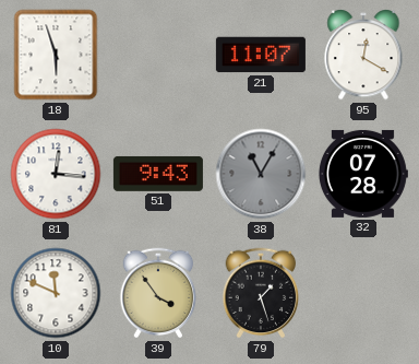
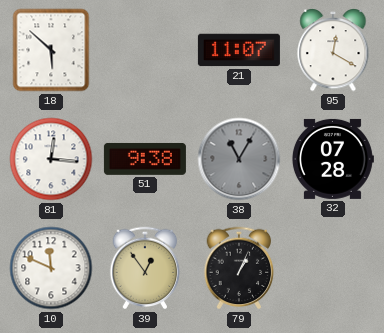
18: 5:57 -> 5:52
51: 9:43 -> 9:38
39: 3:54 -> 12:54
79: 1:27 -> 1:04
